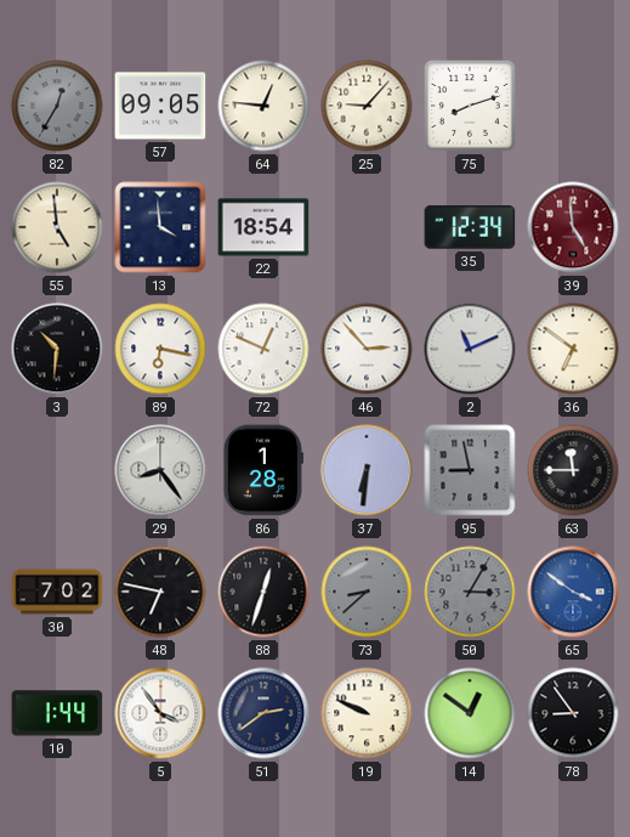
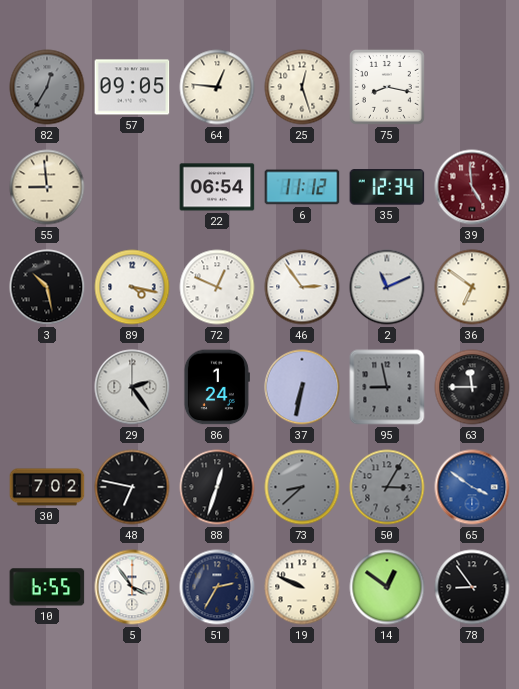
25: 9:07 -> 12:27
75: 8:12 -> 8:17
55: 4:59 -> 8:59
13: 3:59 -> none
22: 18:54 -> 06:54
6: none -> 11:12
3: 10:31 -> 10:28
89: 6:17 -> 4:17
46: 2:53 -> 2:54
29: 8:24 -> 2:24
86: 1:28 -> 1:24
37: 6:31 -> 6:32
10: 1:44 -> 6:55
51: 2:39 -> 2:35
